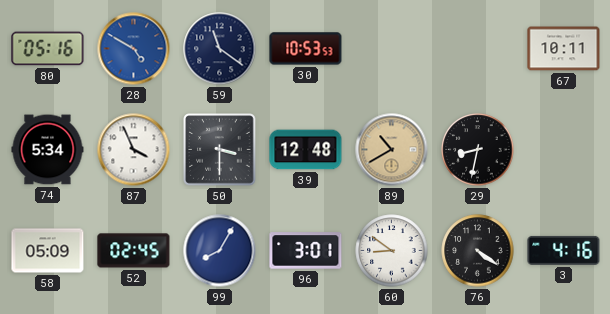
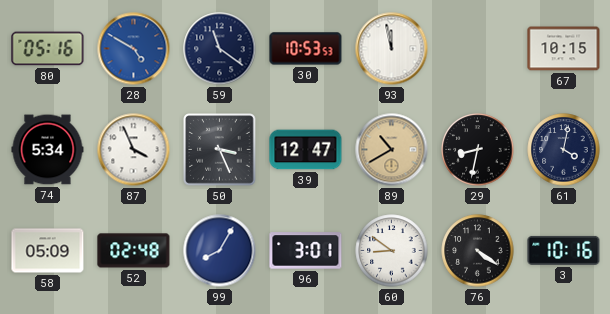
93: none -> 11:58
67: 10:11 -> 10:15
50: 3:30 -> 3:26
39: 12:48 -> 12:47
61: none -> 4:02
52: 02:45 -> 02:48
3: 4:16 -> 10:16
